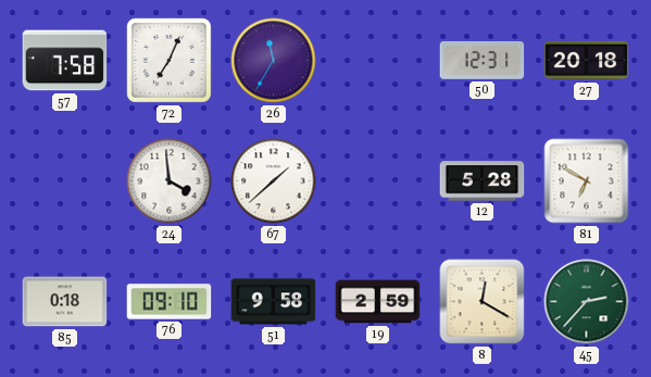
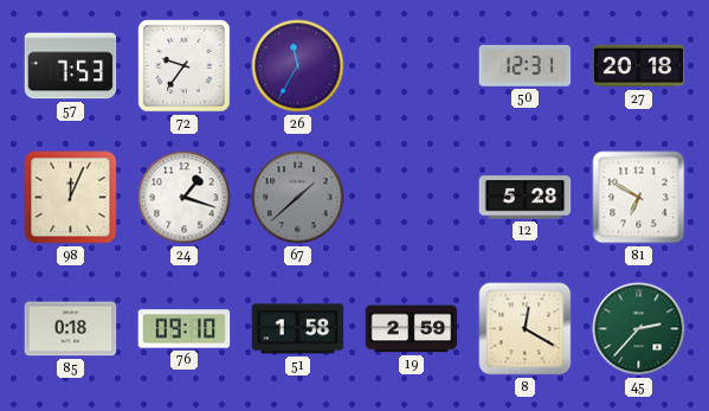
57: 7:58 -> 7:53
72: 7:04 -> 9:36
98: none -> 12:04
24: 3:59 -> 1:18
67 dial: white -> grey
51: 9:58 -> 1:58
